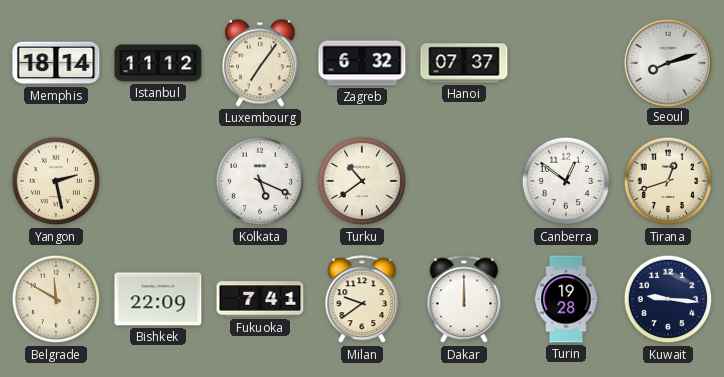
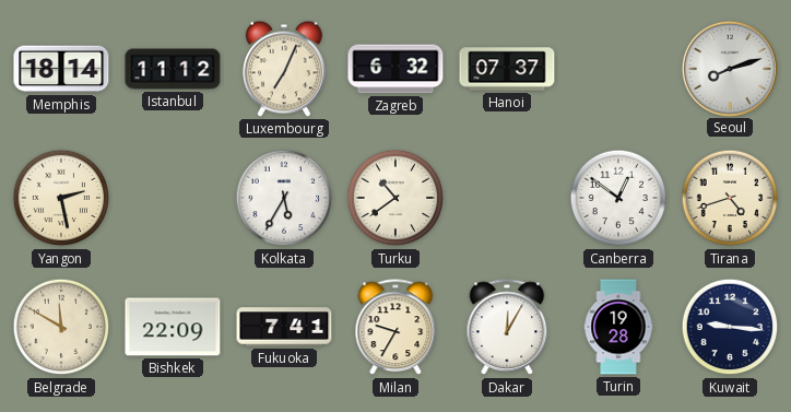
Luxembourg: 7:06 -> 7:04
Kolkata: 5:19 -> 5:35
Tirana: 12:42 -> 4:42
Milan: 9:39 -> 9:35
Dakar: 12:00 -> 12:05
